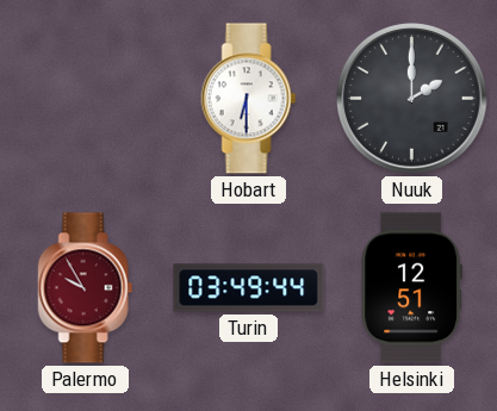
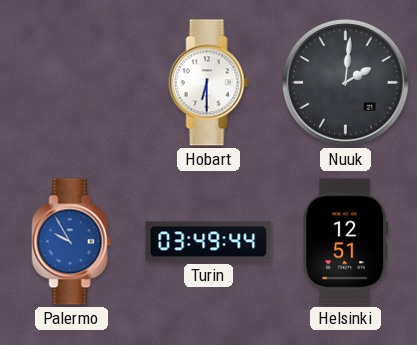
Nuuk: 2:00 -> 2:01
Palermo dial: burgundy -> blue
